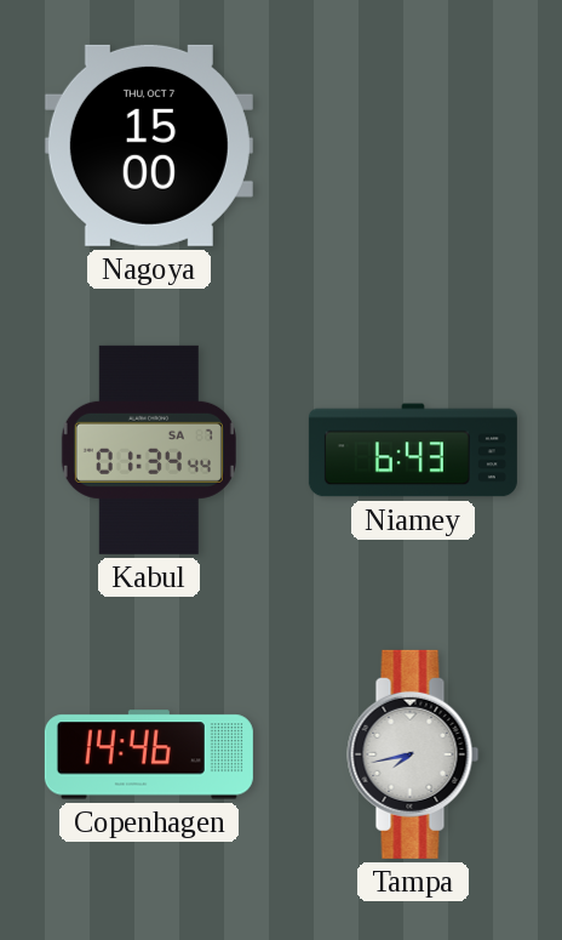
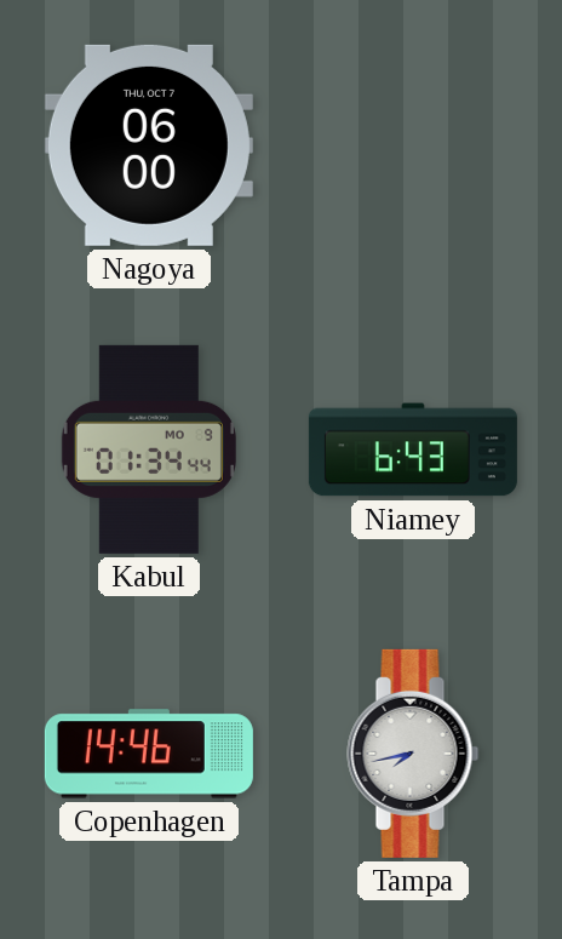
Nagoya: 15:00 -> 06:00
Kabul date: SA 7 -> MO 9
